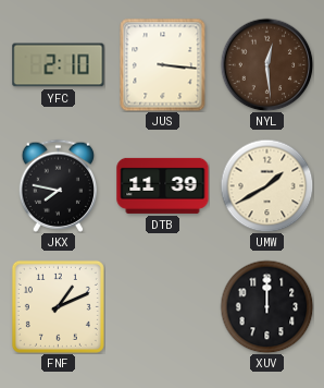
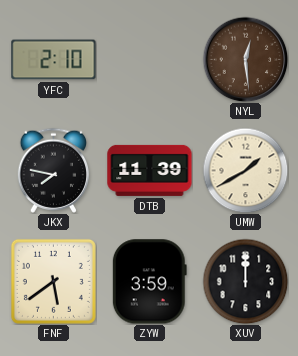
JUS: 3:16 -> none
FNF: 1:11 -> 5:39
ZYW: none -> 3:59
